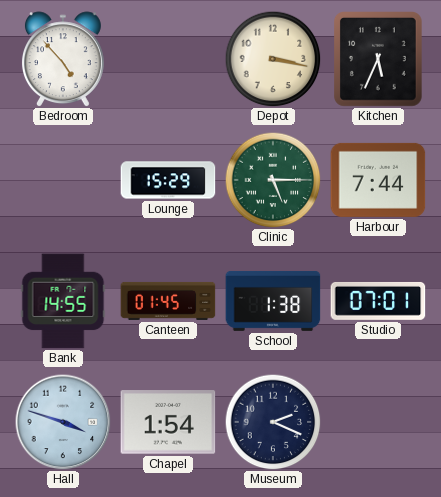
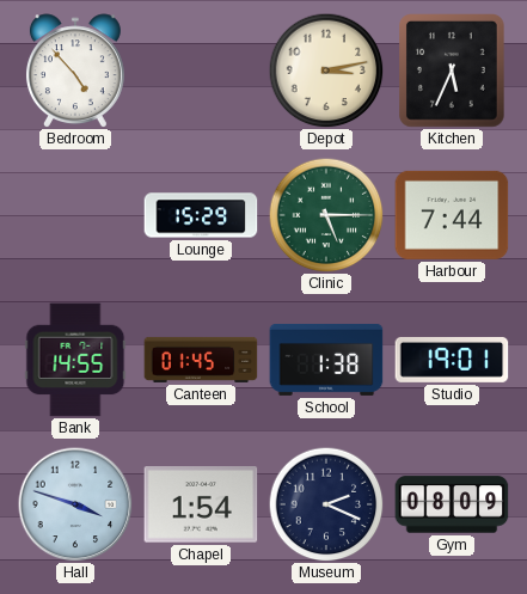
Depot: 3:17 -> 3:13
Studio: 07:01 -> 19:01
Gym: none -> 08:09
